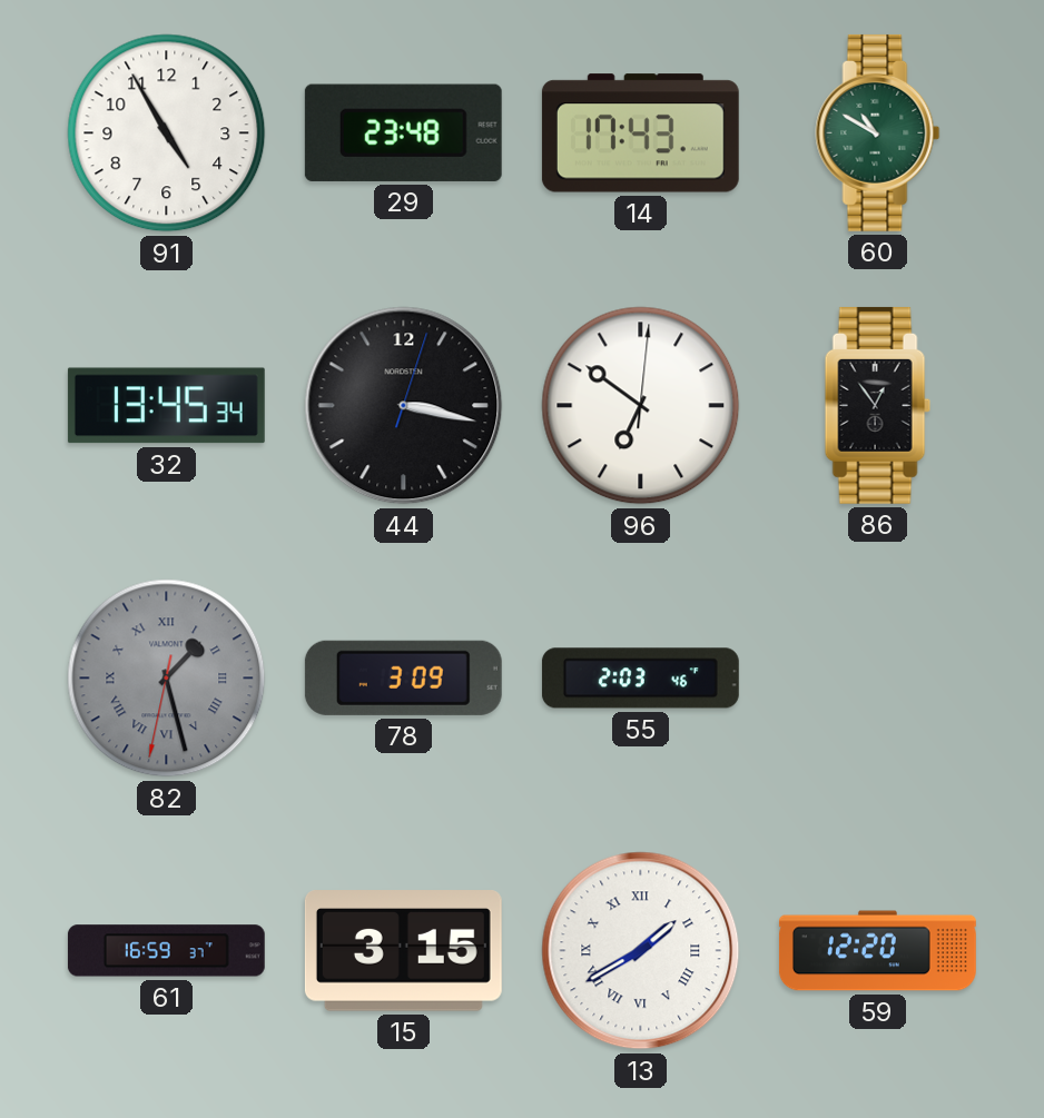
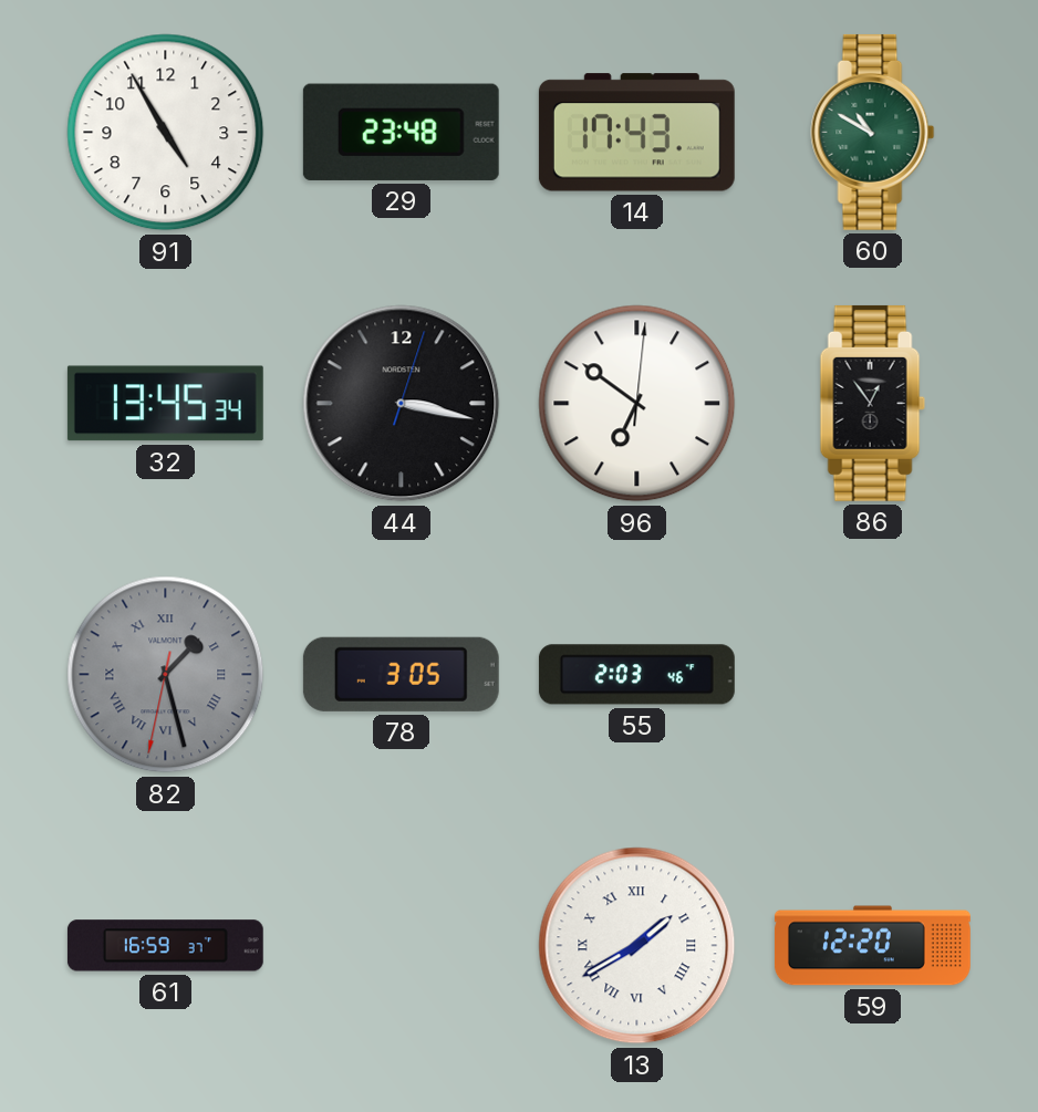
78: 3:09 -> 3:05
15: 3:15 -> none
